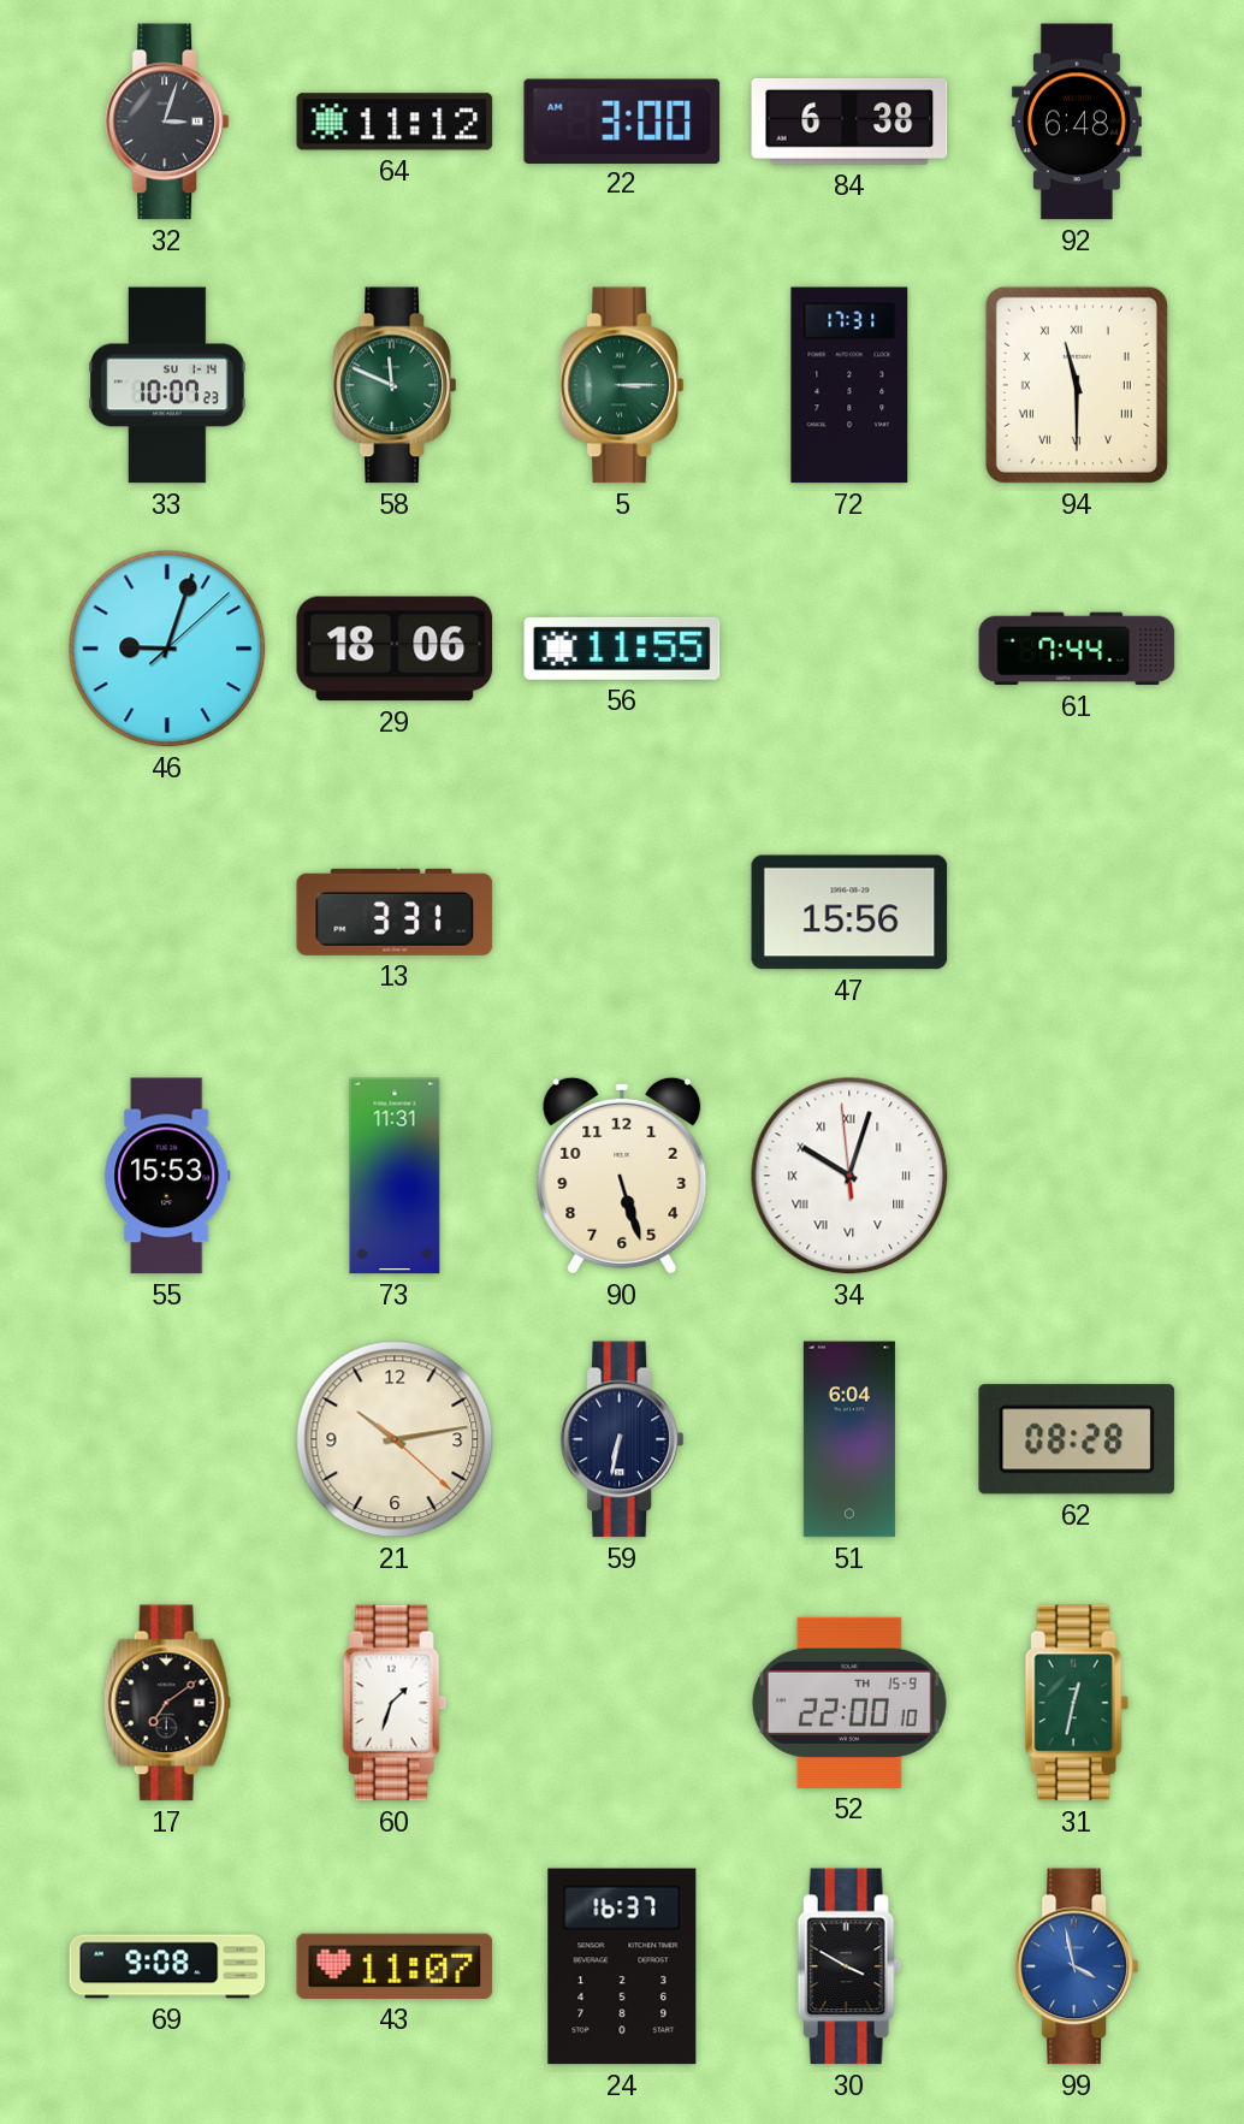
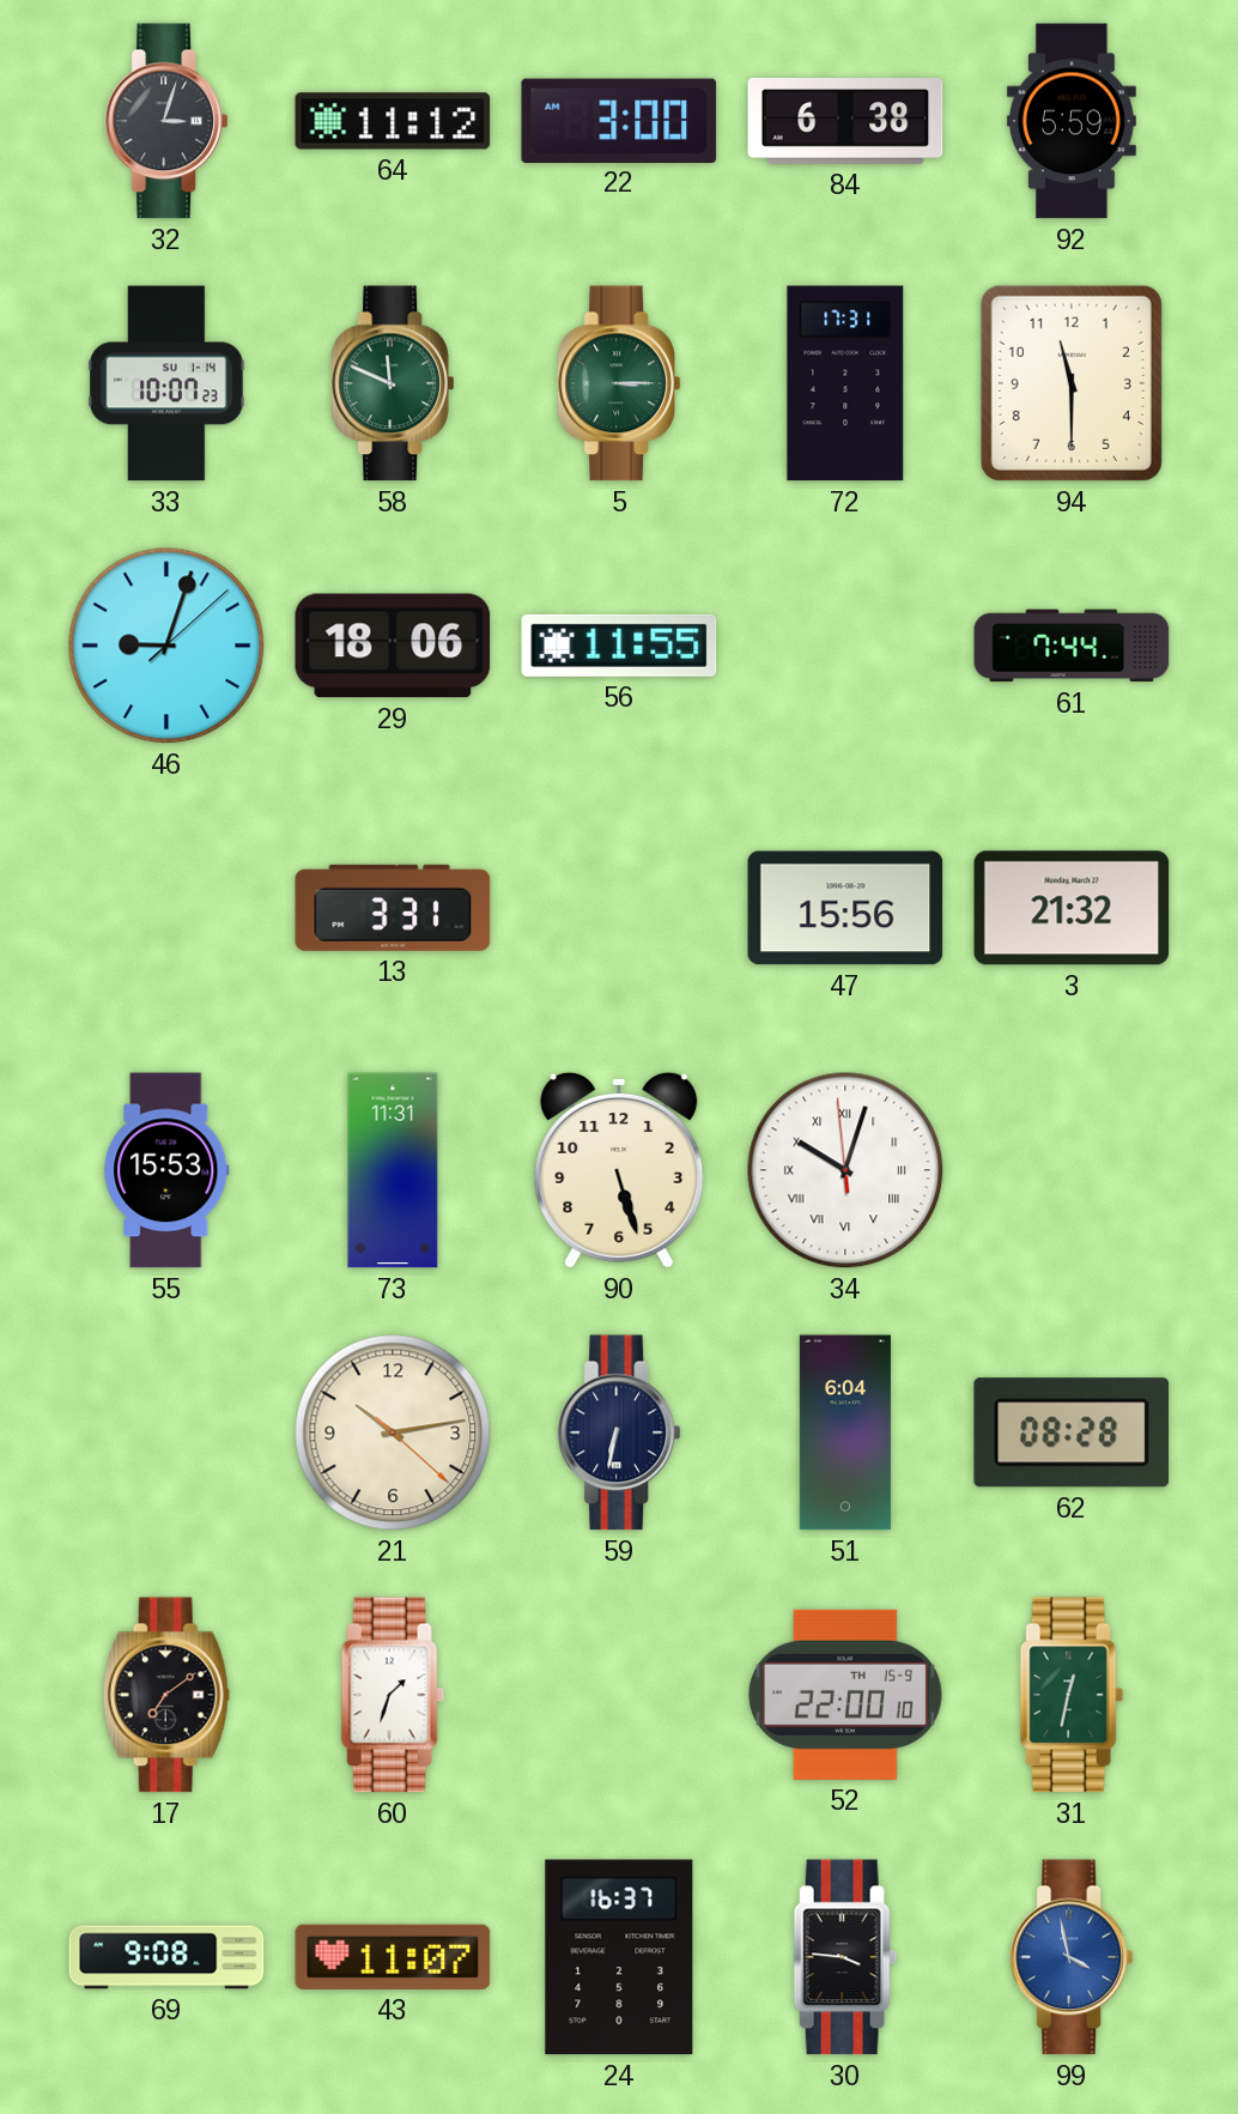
92: 6:48 -> 5:59
94 numerals: Roman -> Arabic
3: none -> 21:32
30: 3:50 -> 3:46
